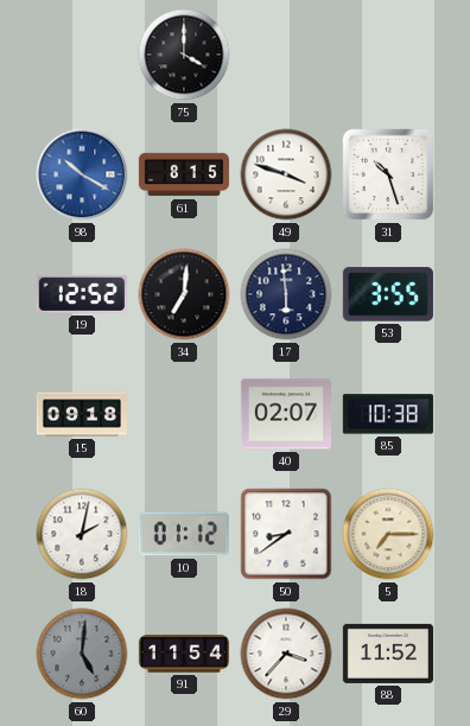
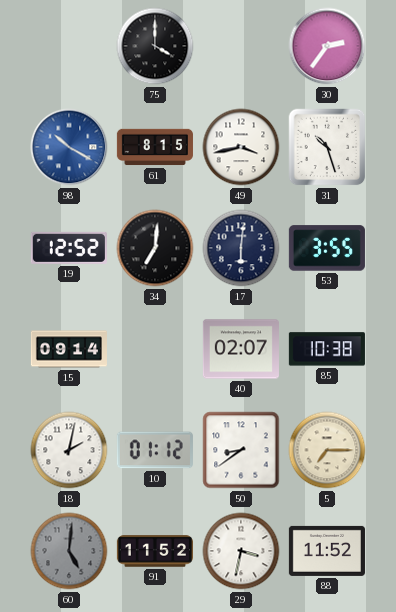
30: none -> 2:36
49: 3:48 -> 3:43
17: 5:59 -> 6:01
15: 09:18 -> 09:14
91: 11:54 -> 11:52
29: 3:37 -> 3:32
